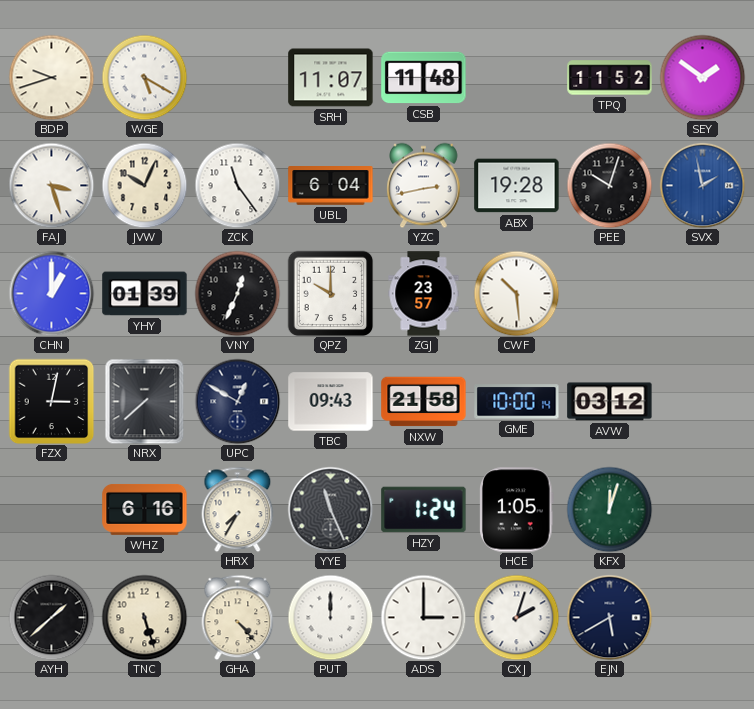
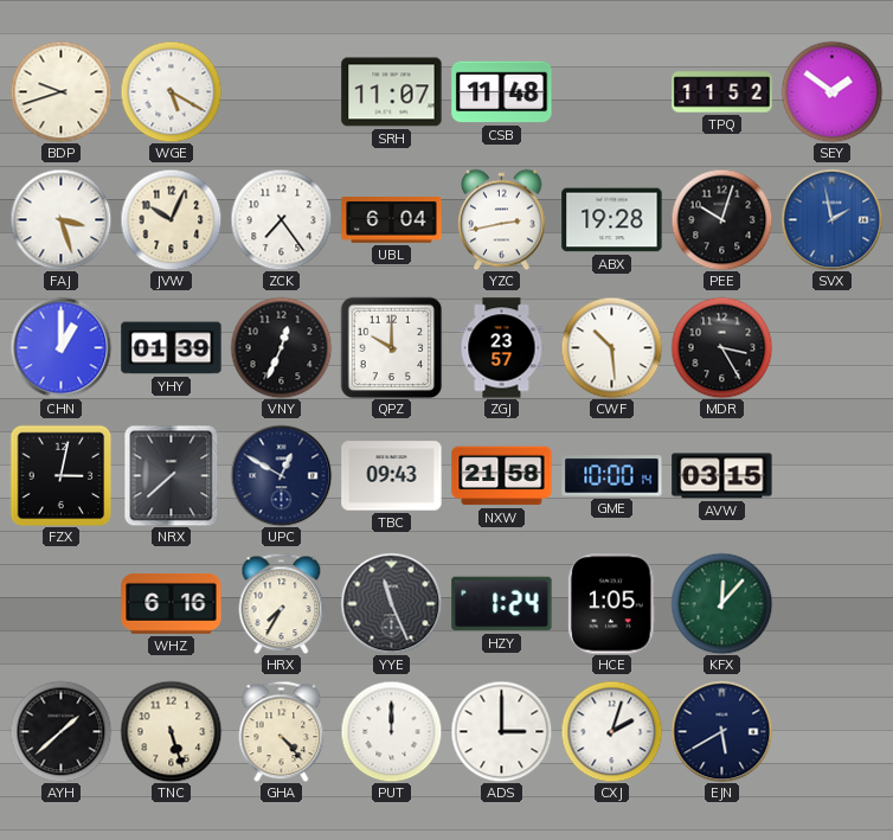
ZCK: 11:24 -> 7:24
MDR: none -> 3:25
AVW: 03:12 -> 03:15
KFX: 12:03 -> 12:07
